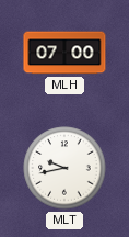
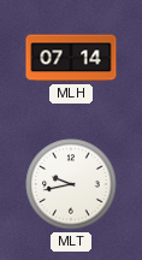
MLH: 07:00 -> 07:14
